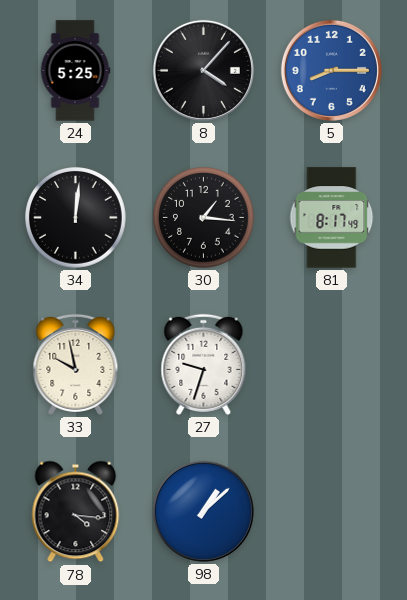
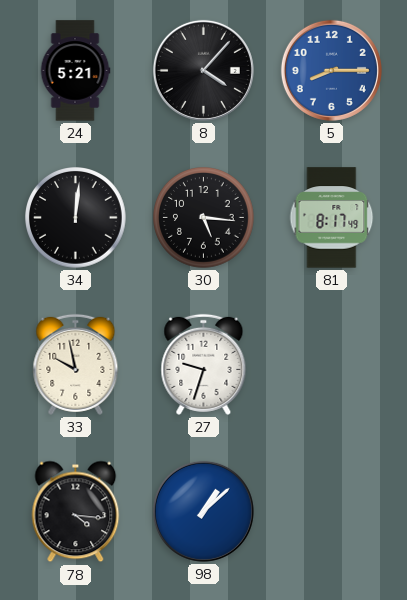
24: 5:25 -> 5:21
30: 1:16 -> 5:16
